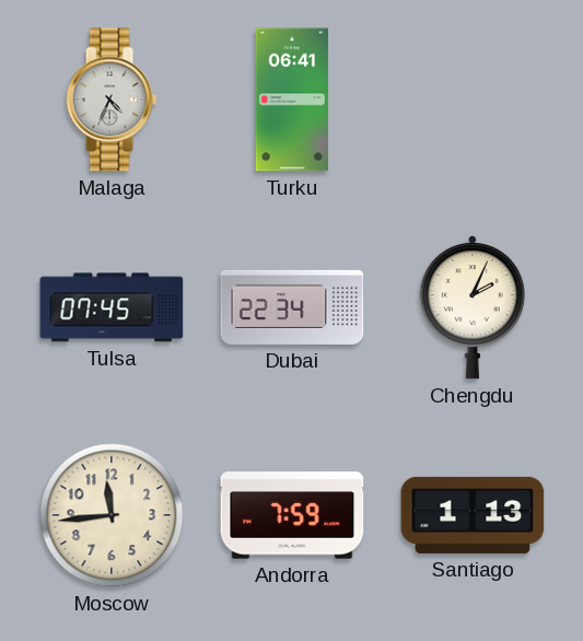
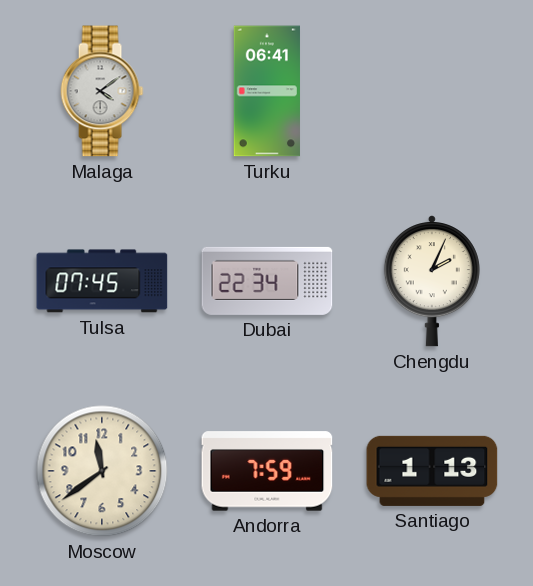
Malaga: 4:34 -> 4:09
Moscow: 11:44 -> 11:39
